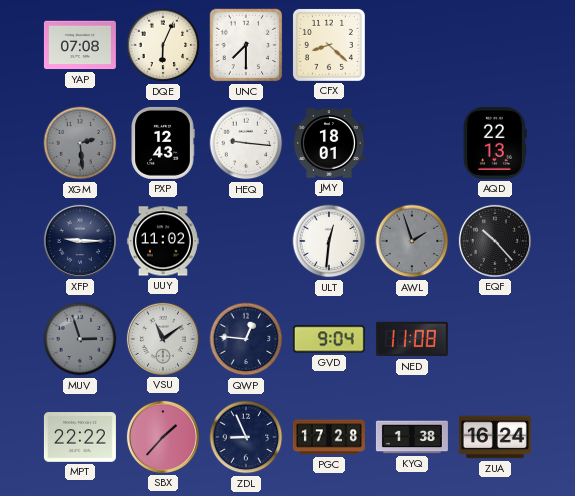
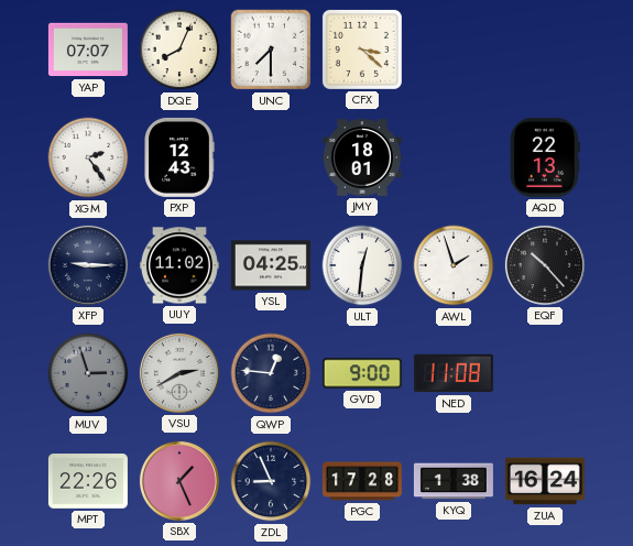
YAP: 07:08 -> 07:07
DQE: 6:04 -> 8:04
CFX: 8:22 -> 3:22
XGM: 2:29 -> 2:24
XGM dial: grey -> white
HEQ: 9:16 -> none
YSL: none -> 04:25
AWL dial: grey -> white
VSU: 11:09 -> 2:40
GVD: 9:04 -> 9:00
MPT: 22:22 -> 22:26
SBX: 1:37 -> 1:26
